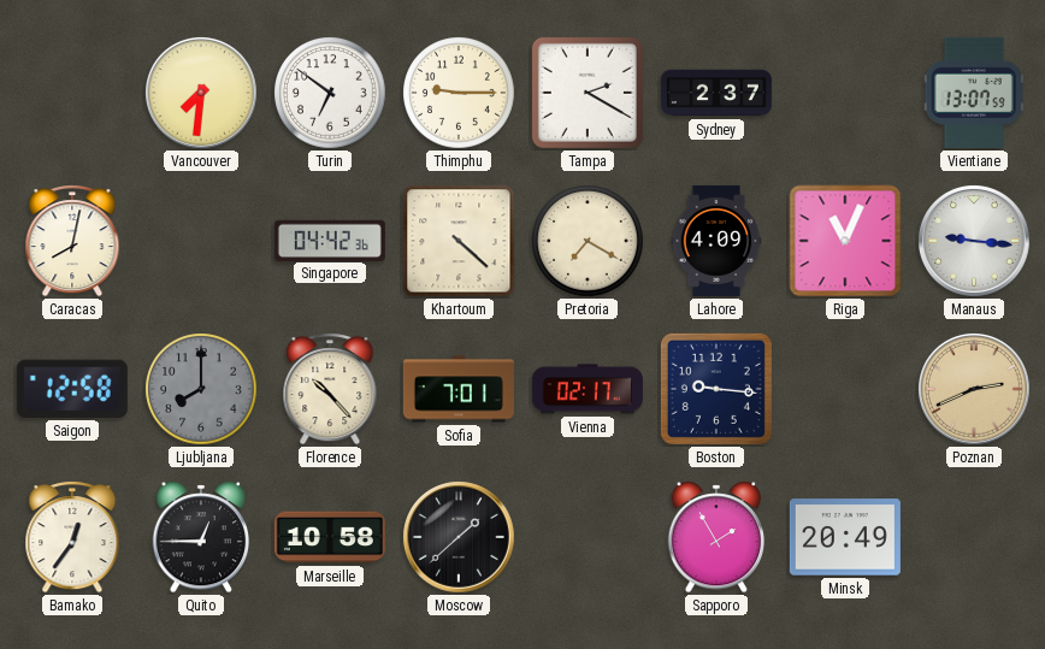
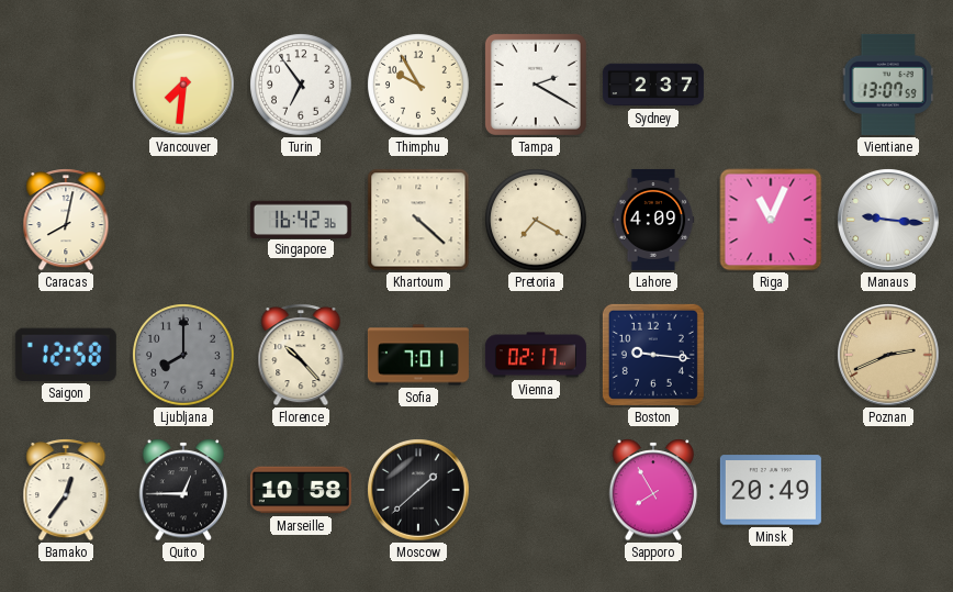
Turin: 6:51 -> 6:54
Thimphu: 9:15 -> 9:55
Singapore: 04:42 -> 16:42
Sapporo: 1:55 -> 7:55
